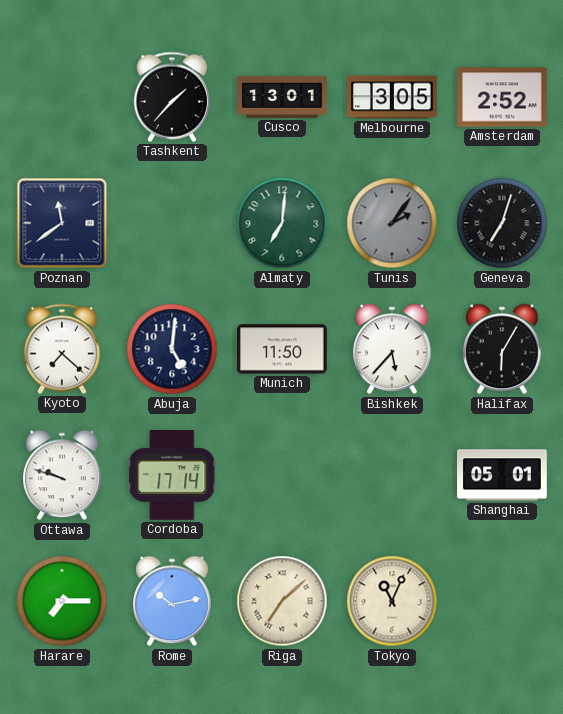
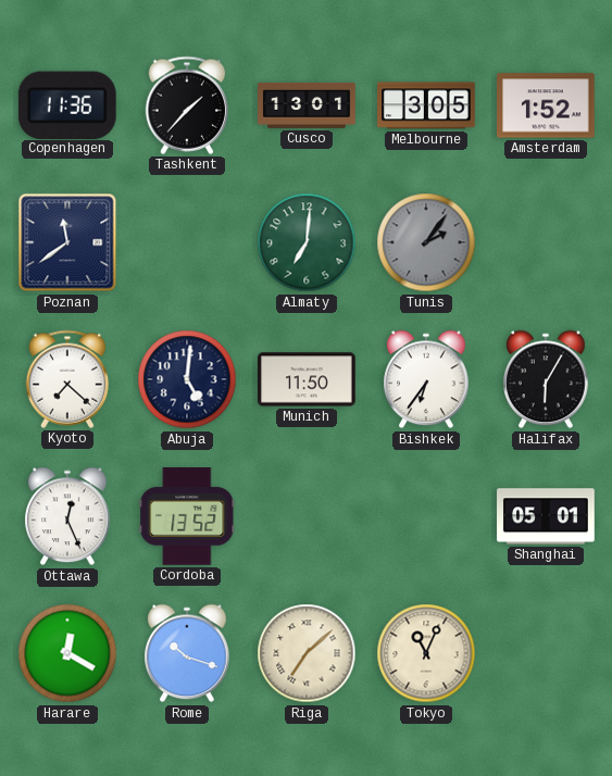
Copenhagen: none -> 11:36
Amsterdam: 2:52 -> 1:52
Geneva: 7:03 -> none
Bishkek: 5:37 -> 6:36
Ottawa: 9:48 -> 12:26
Cordoba: 17:14 -> 13:52
Harare: 7:15 -> 12:20
Rome: 10:13 -> 10:18
